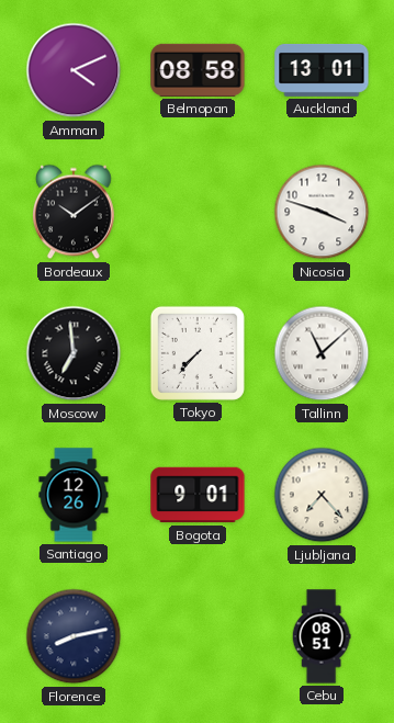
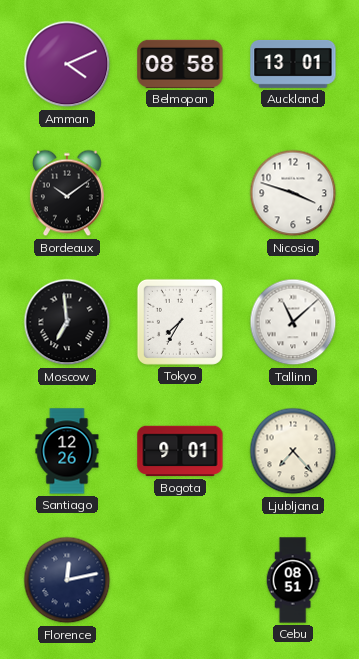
Tokyo: 7:37 -> 7:35
Florence: 8:13 -> 12:13
